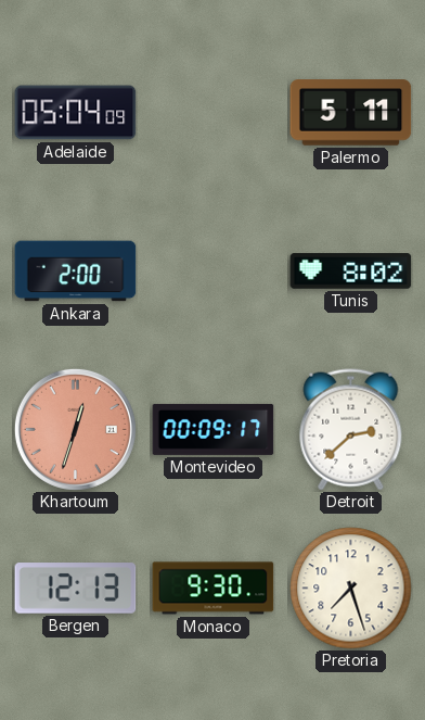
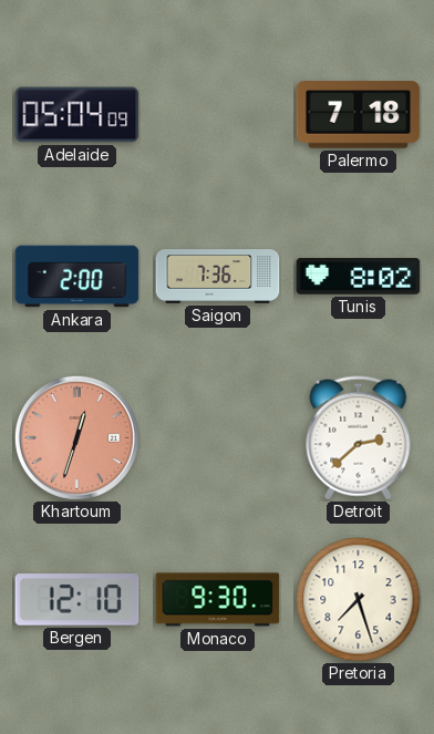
Palermo: 5:11 -> 7:18
Saigon: none -> 7:36
Montevideo: 00:09 -> none
Bergen: 12:13 -> 12:10
